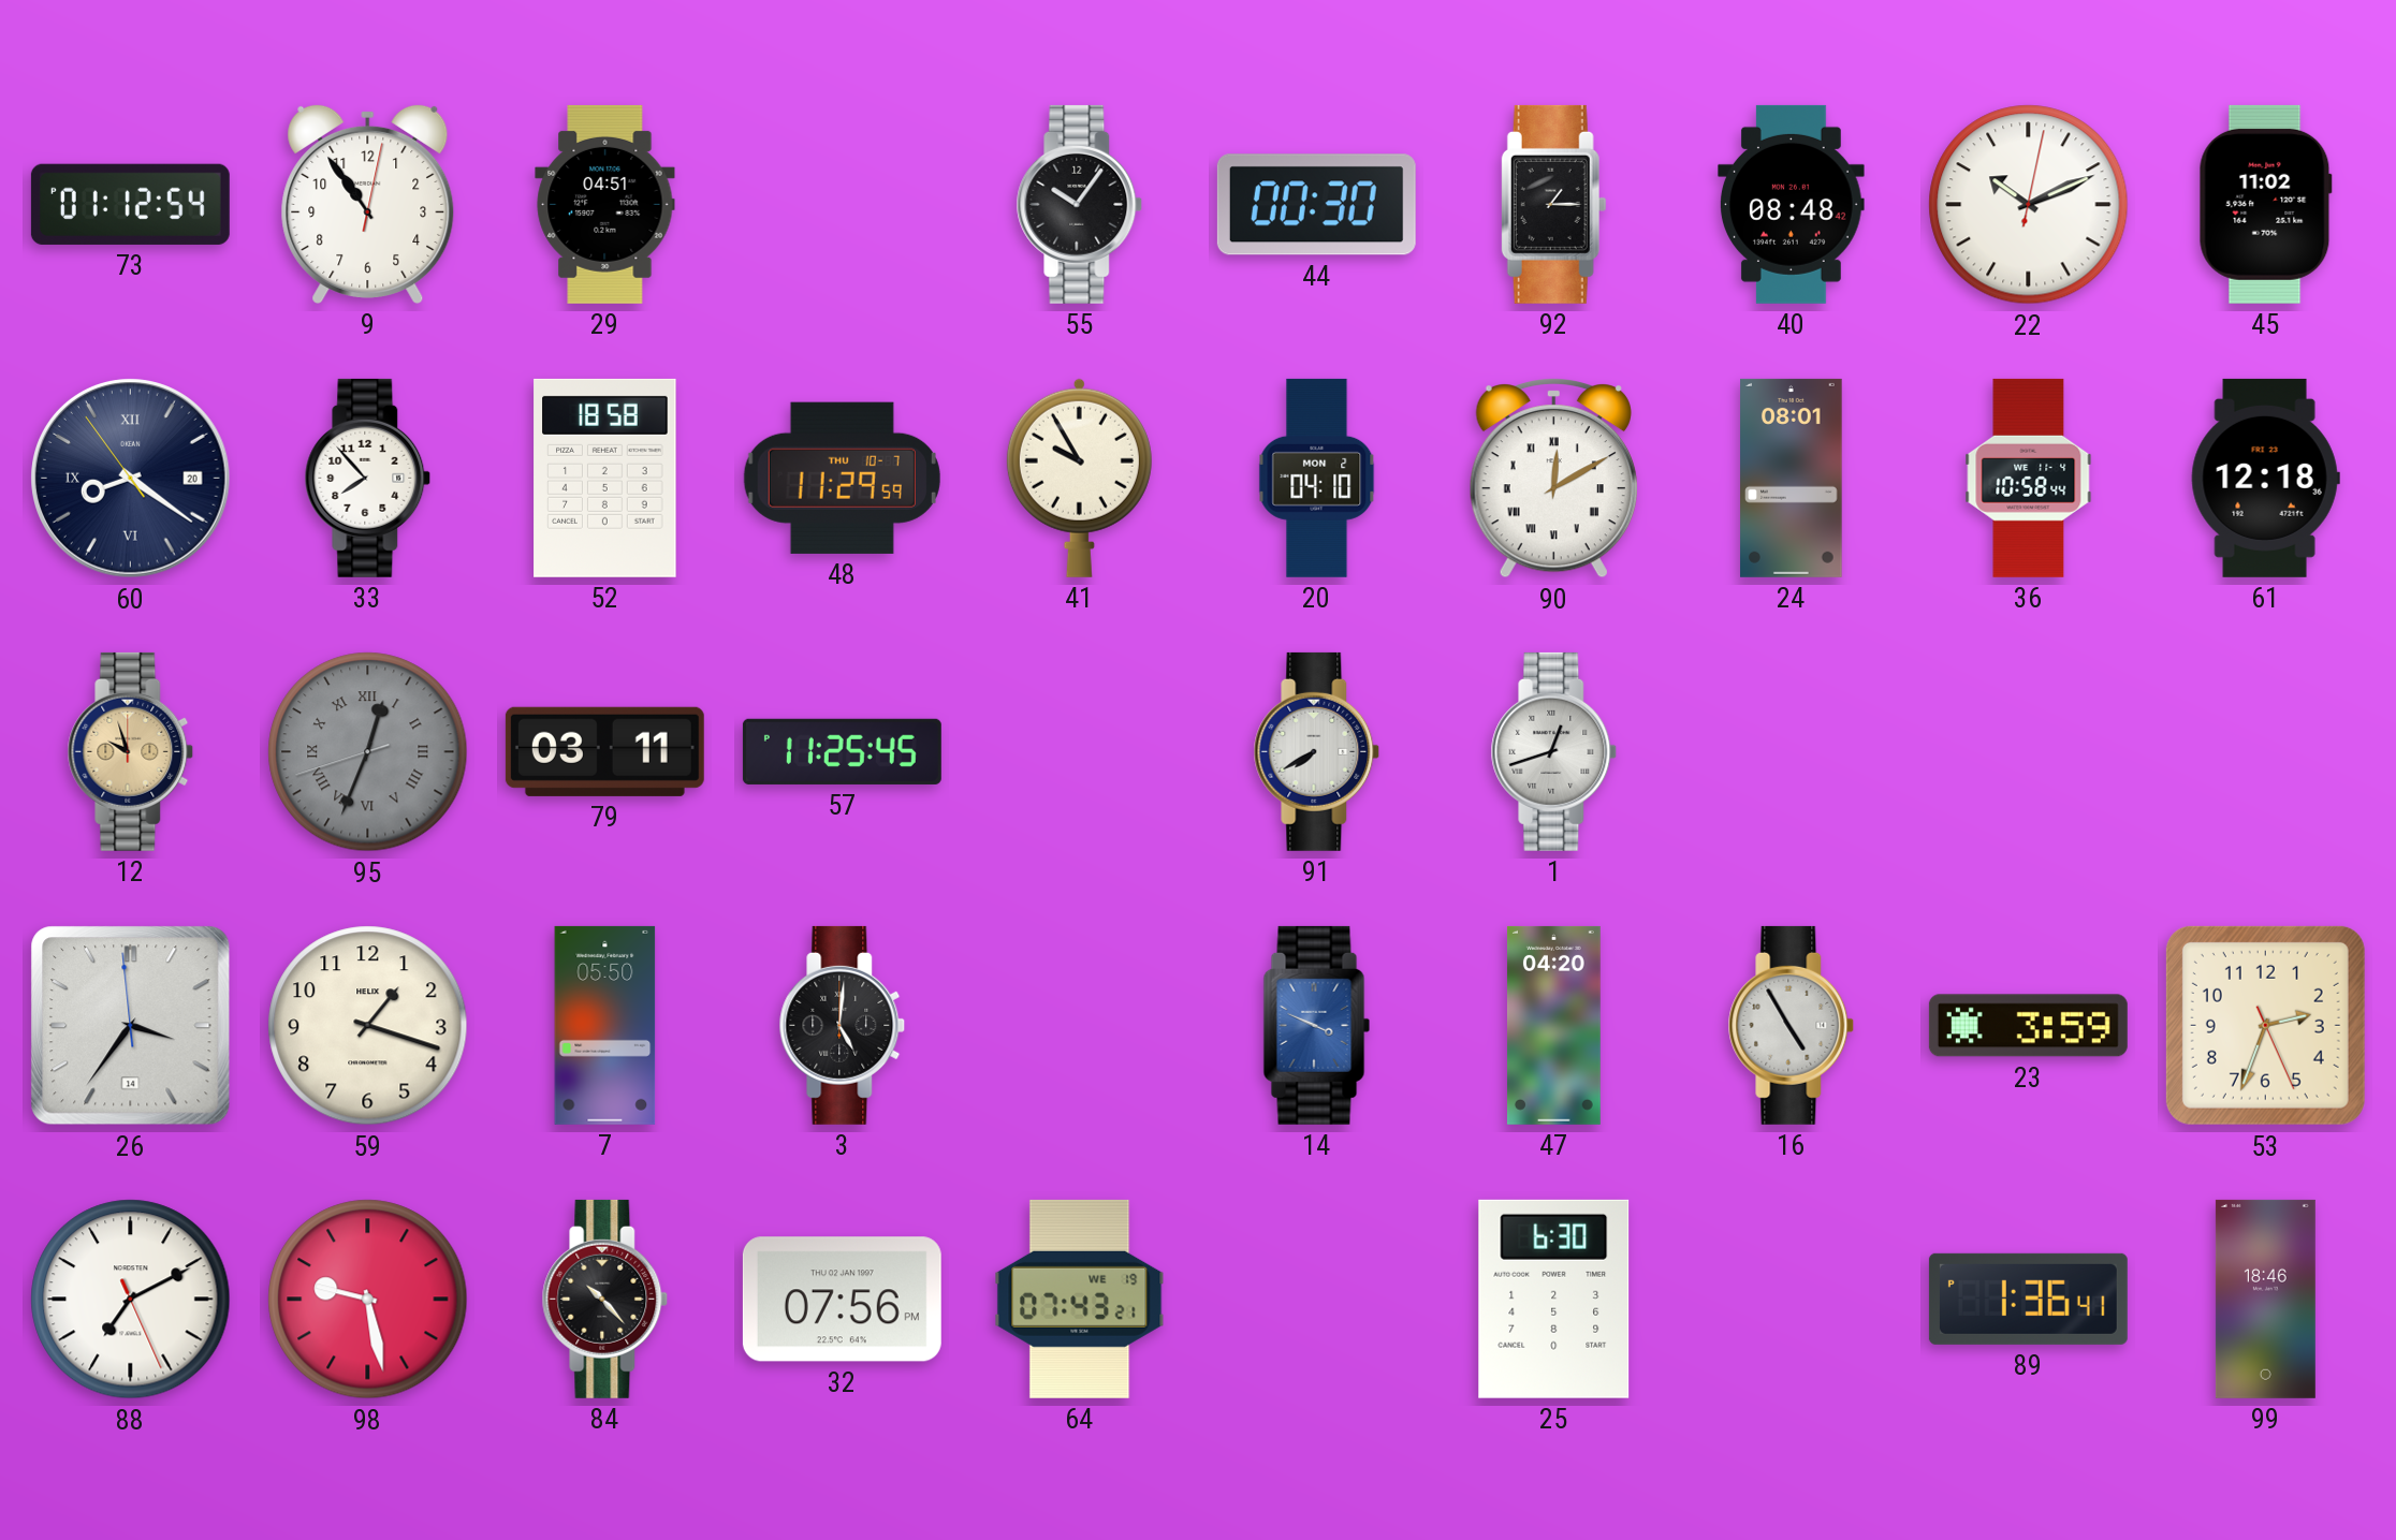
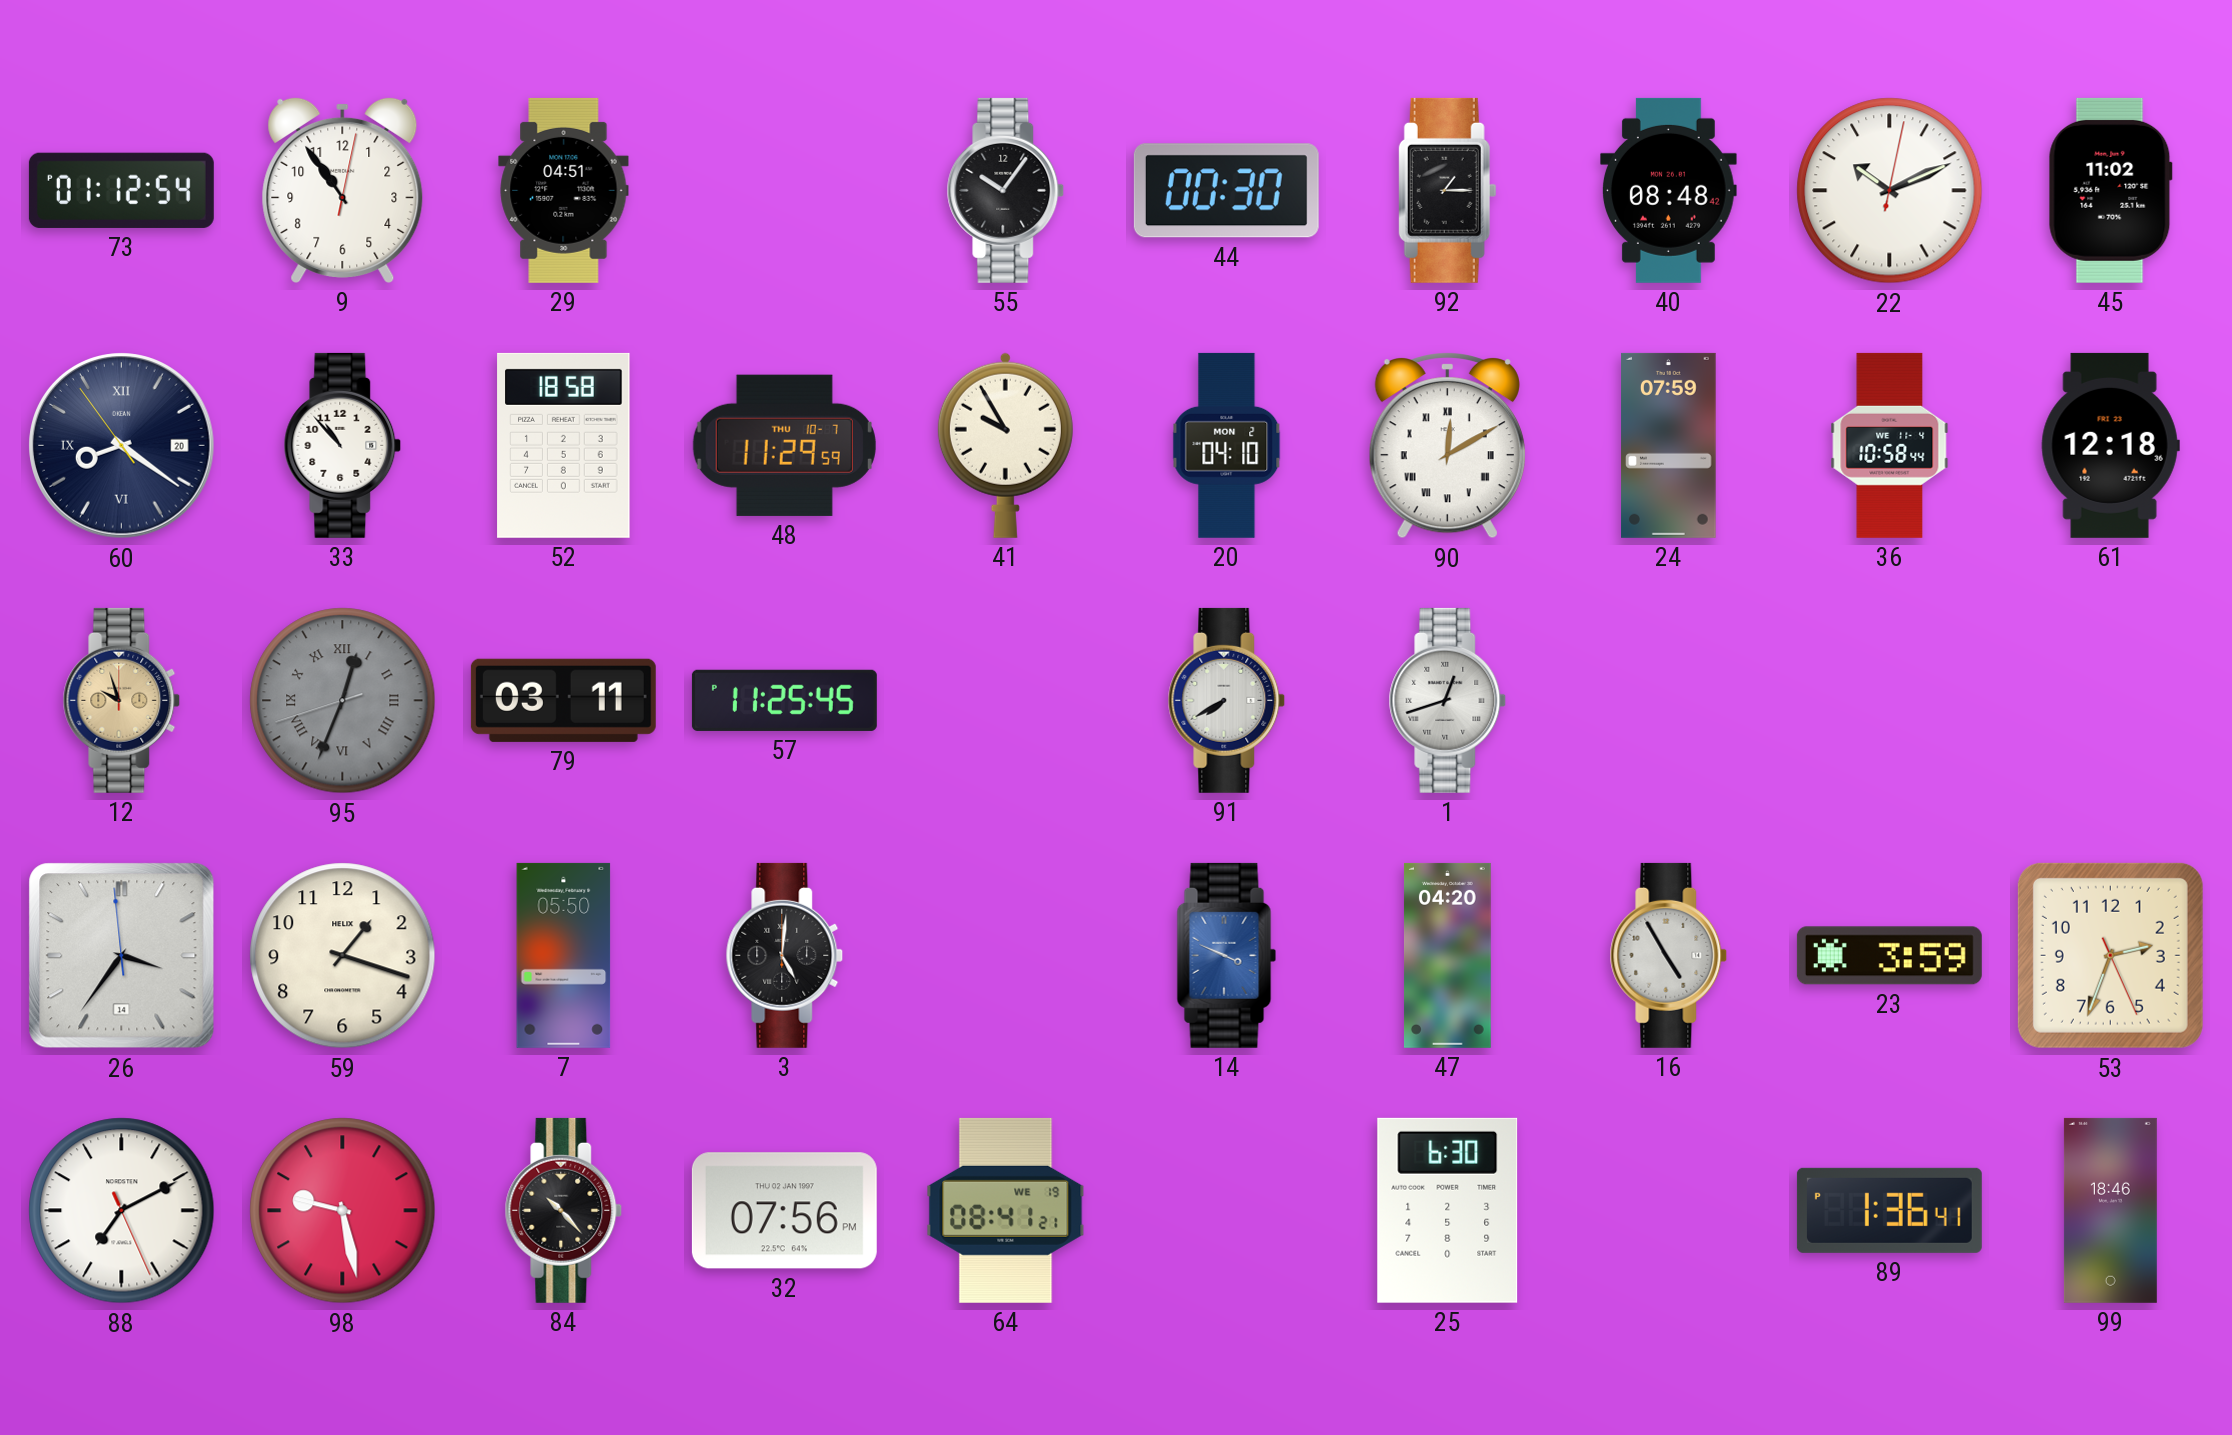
33: 7:53 -> 10:53
24: 08:01 -> 07:59
64: 07:43 -> 08:41
